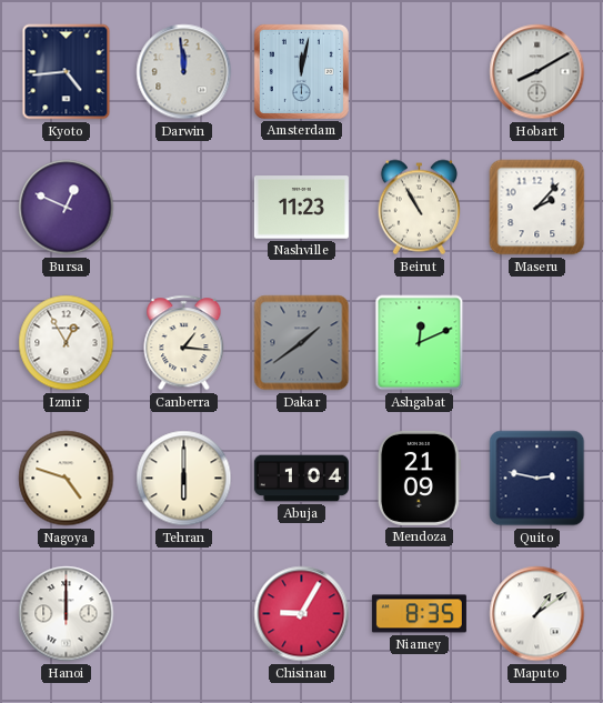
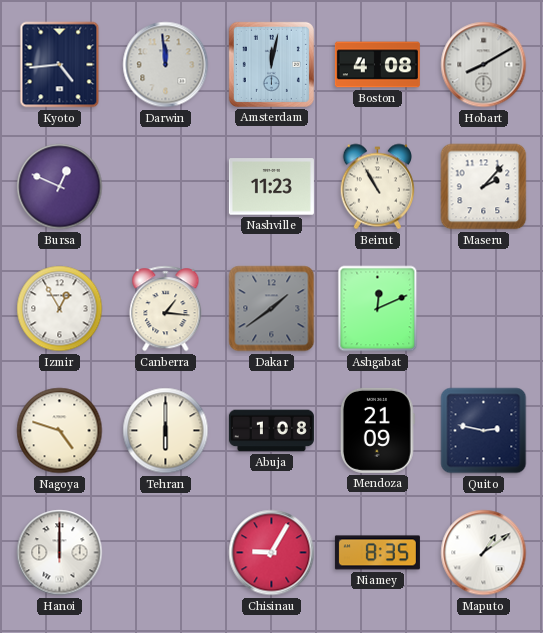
Boston: none -> 4:08
Abuja: 1:04 -> 1:08
